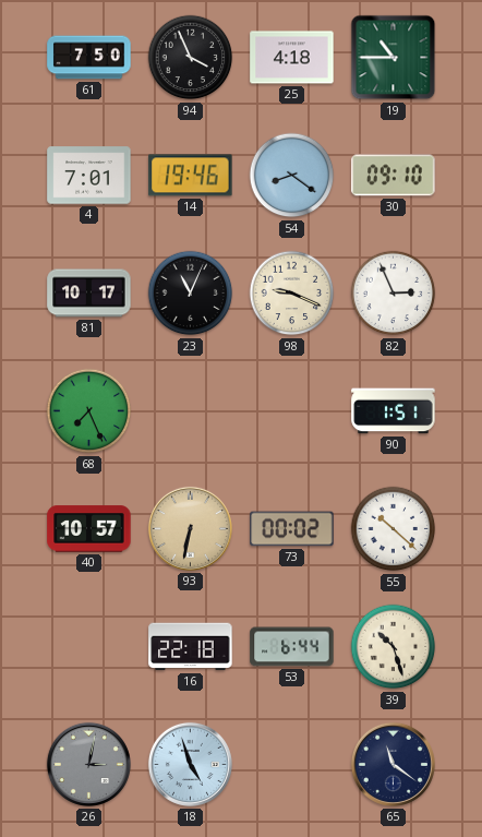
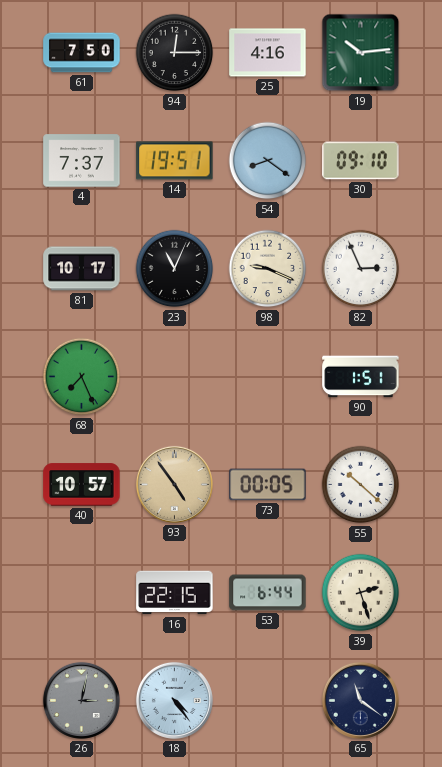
94: 3:56 -> 12:15
25: 4:18 -> 4:16
19: 10:45 -> 10:14
4: 7:01 -> 7:37
14: 19:46 -> 19:51
93: 6:32 -> 4:54
73: 00:02 -> 00:05
16: 22:18 -> 22:15
39: 10:27 -> 2:27
18: 4:57 -> 4:24
